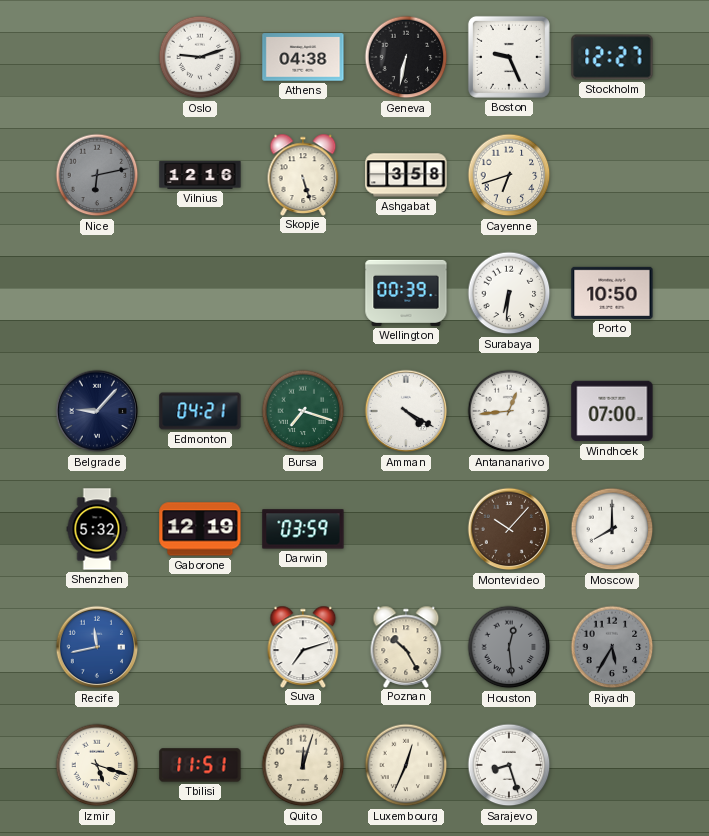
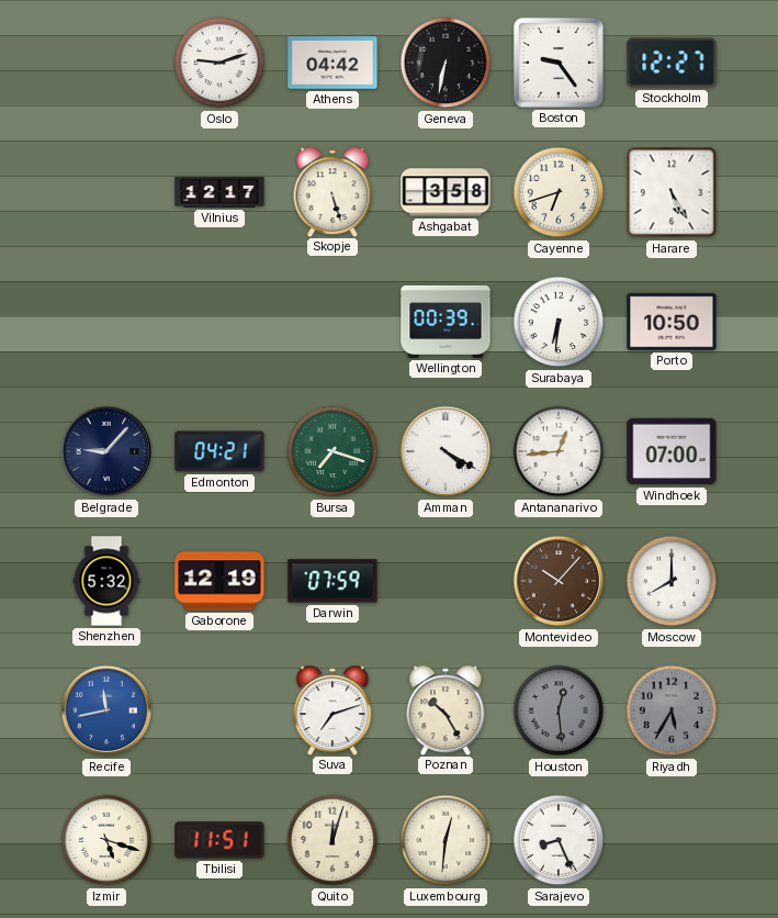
Athens: 04:38 -> 04:42
Boston: 9:26 -> 9:24
Nice: 6:13 -> none
Vilnius: 12:16 -> 12:17
Harare: none -> 5:25
Darwin: 03:59 -> 07:59
Luxembourg: 12:34 -> 12:31
Sarajevo: 8:27 -> 8:26
